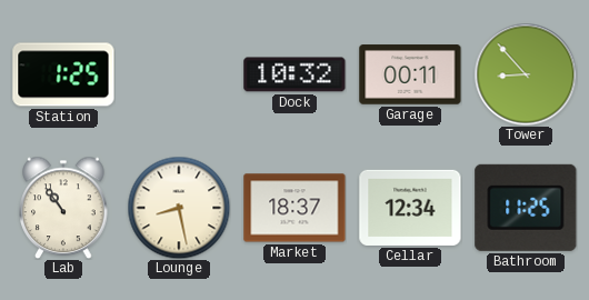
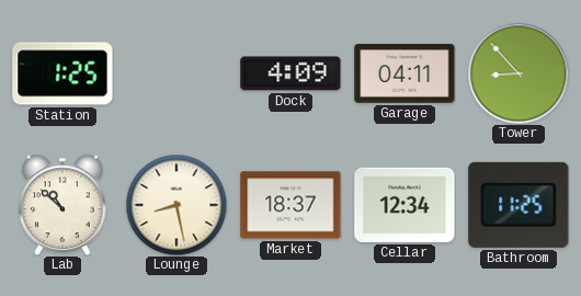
Dock: 10:32 -> 4:09
Garage: 00:11 -> 04:11
Lab: 10:54 -> 10:52
